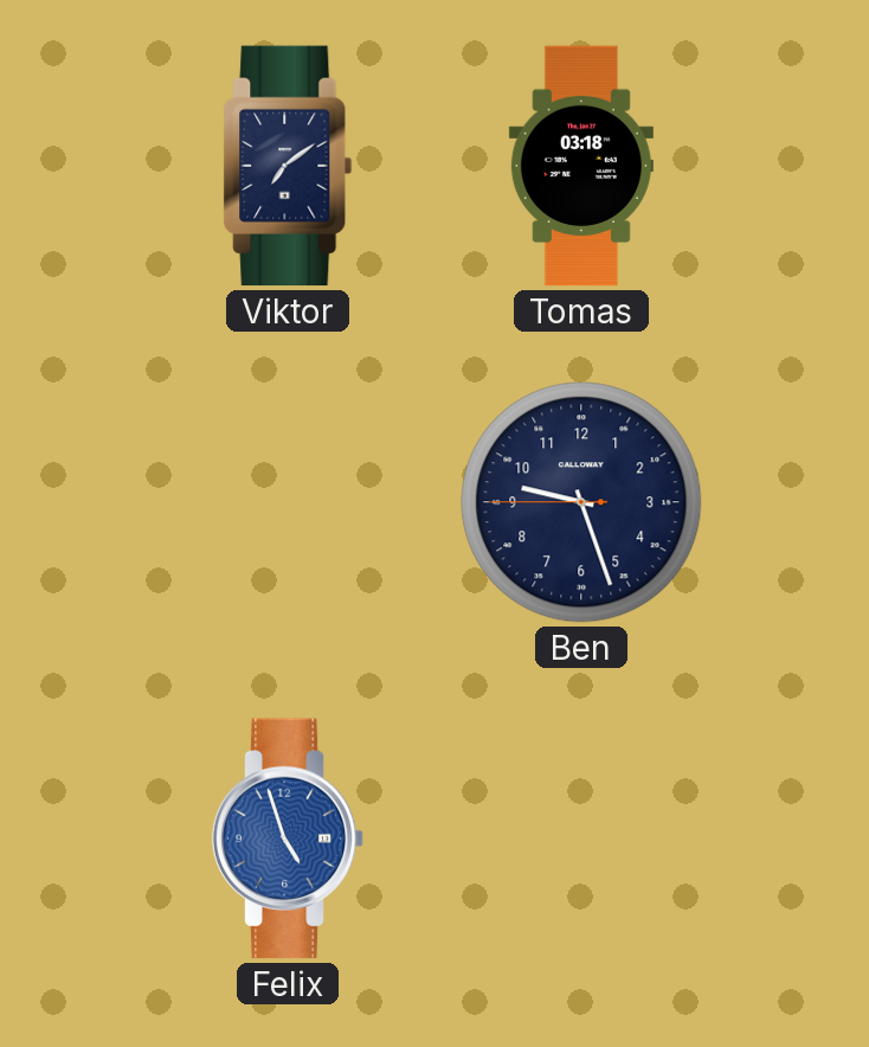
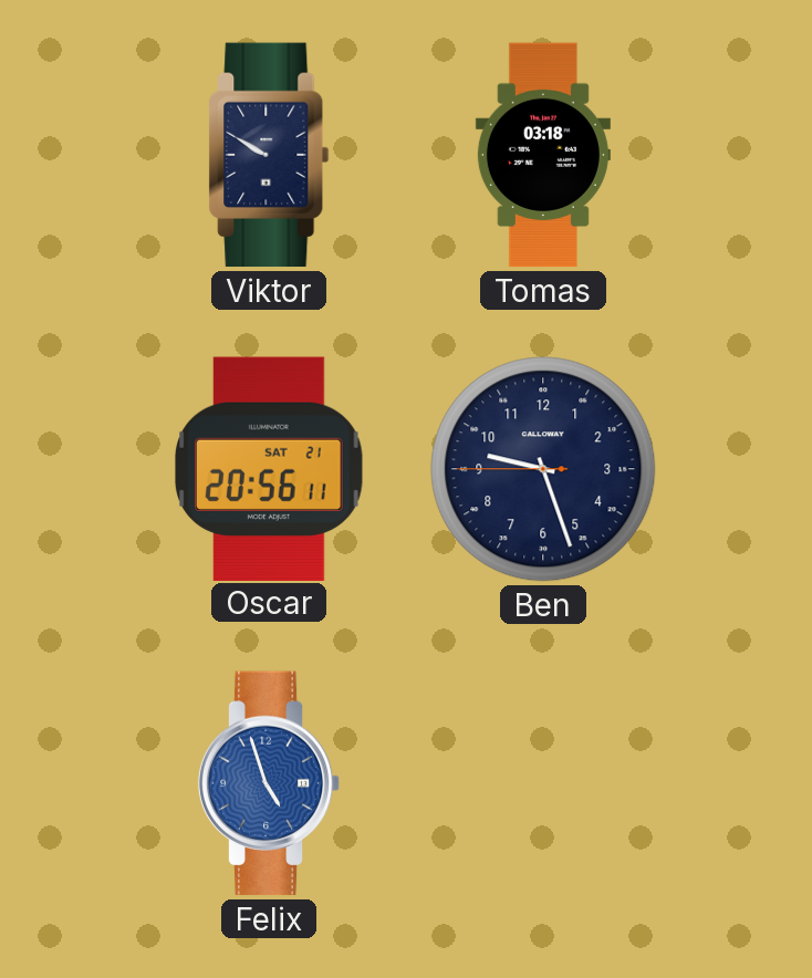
Viktor: 7:09 -> 9:50
Oscar: none -> 20:56
